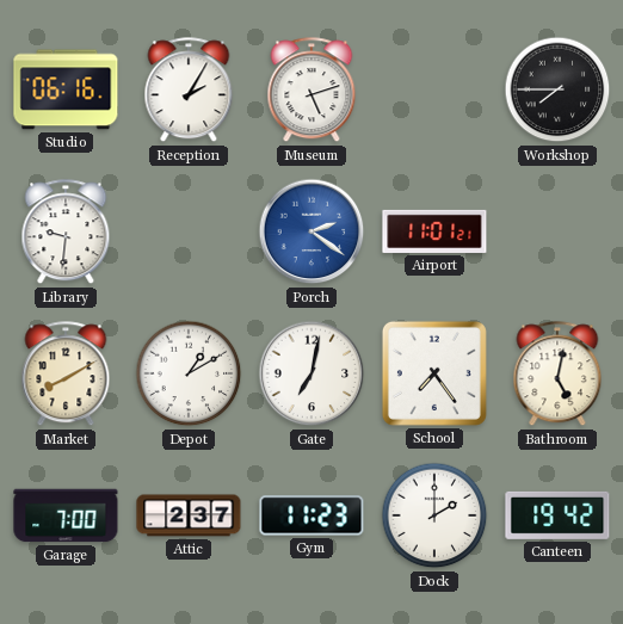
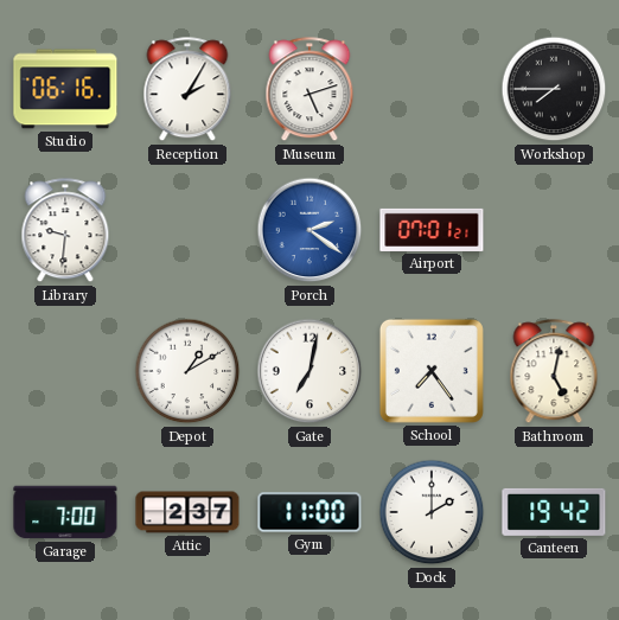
Airport: 11:01 -> 07:01
Market: 8:10 -> none
Gym: 11:23 -> 11:00
